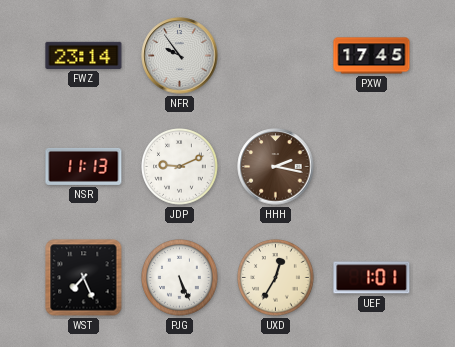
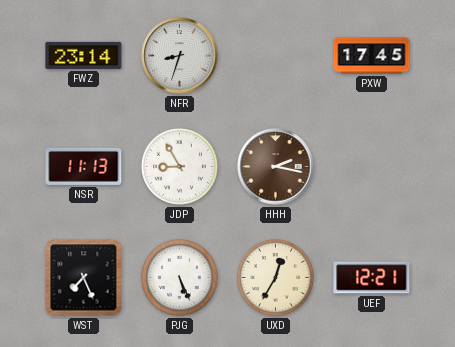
NFR: 9:54 -> 8:33
JDP: 9:11 -> 8:55
UEF: 1:01 -> 12:21
